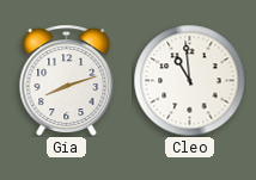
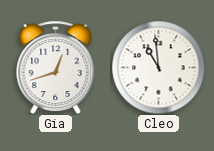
Gia: 8:12 -> 12:42
